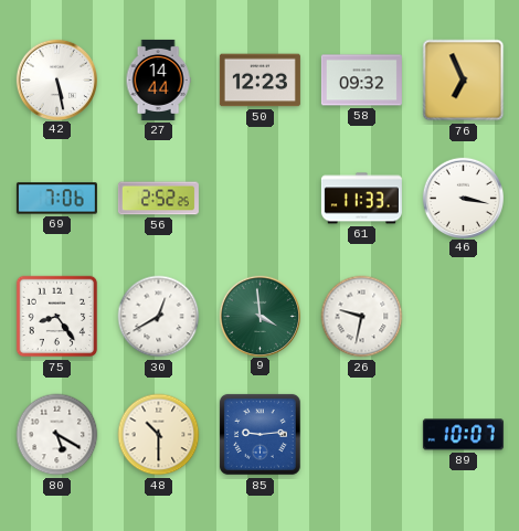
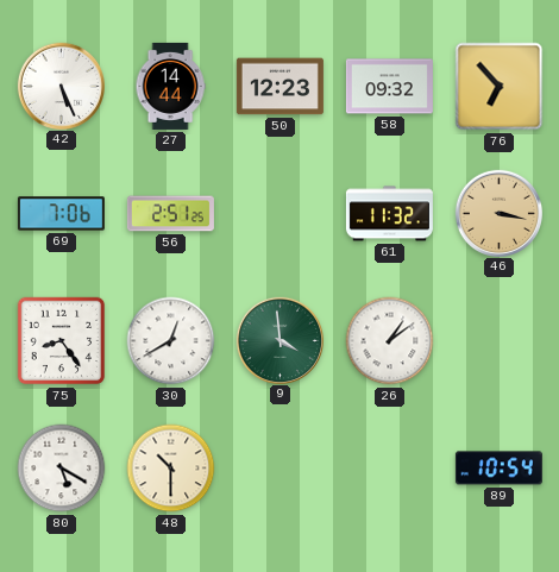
42: 5:28 -> 5:26
76: 6:56 -> 6:53
56: 2:52 -> 2:51
61: 11:33 -> 11:32
46 dial: white -> champagne
26: 9:32 -> 1:09
85: 9:14 -> none
89: 10:07 -> 10:54
